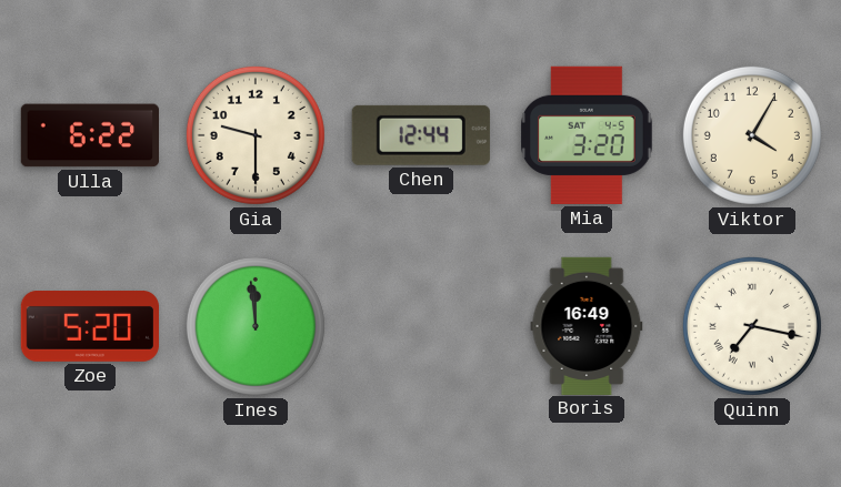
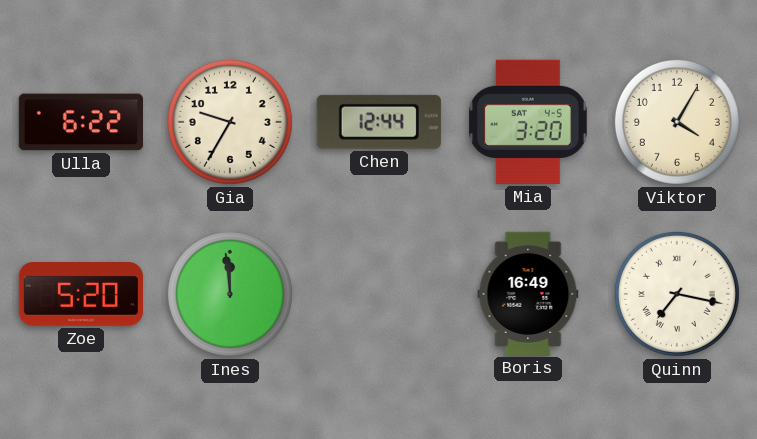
Gia: 9:30 -> 9:35
